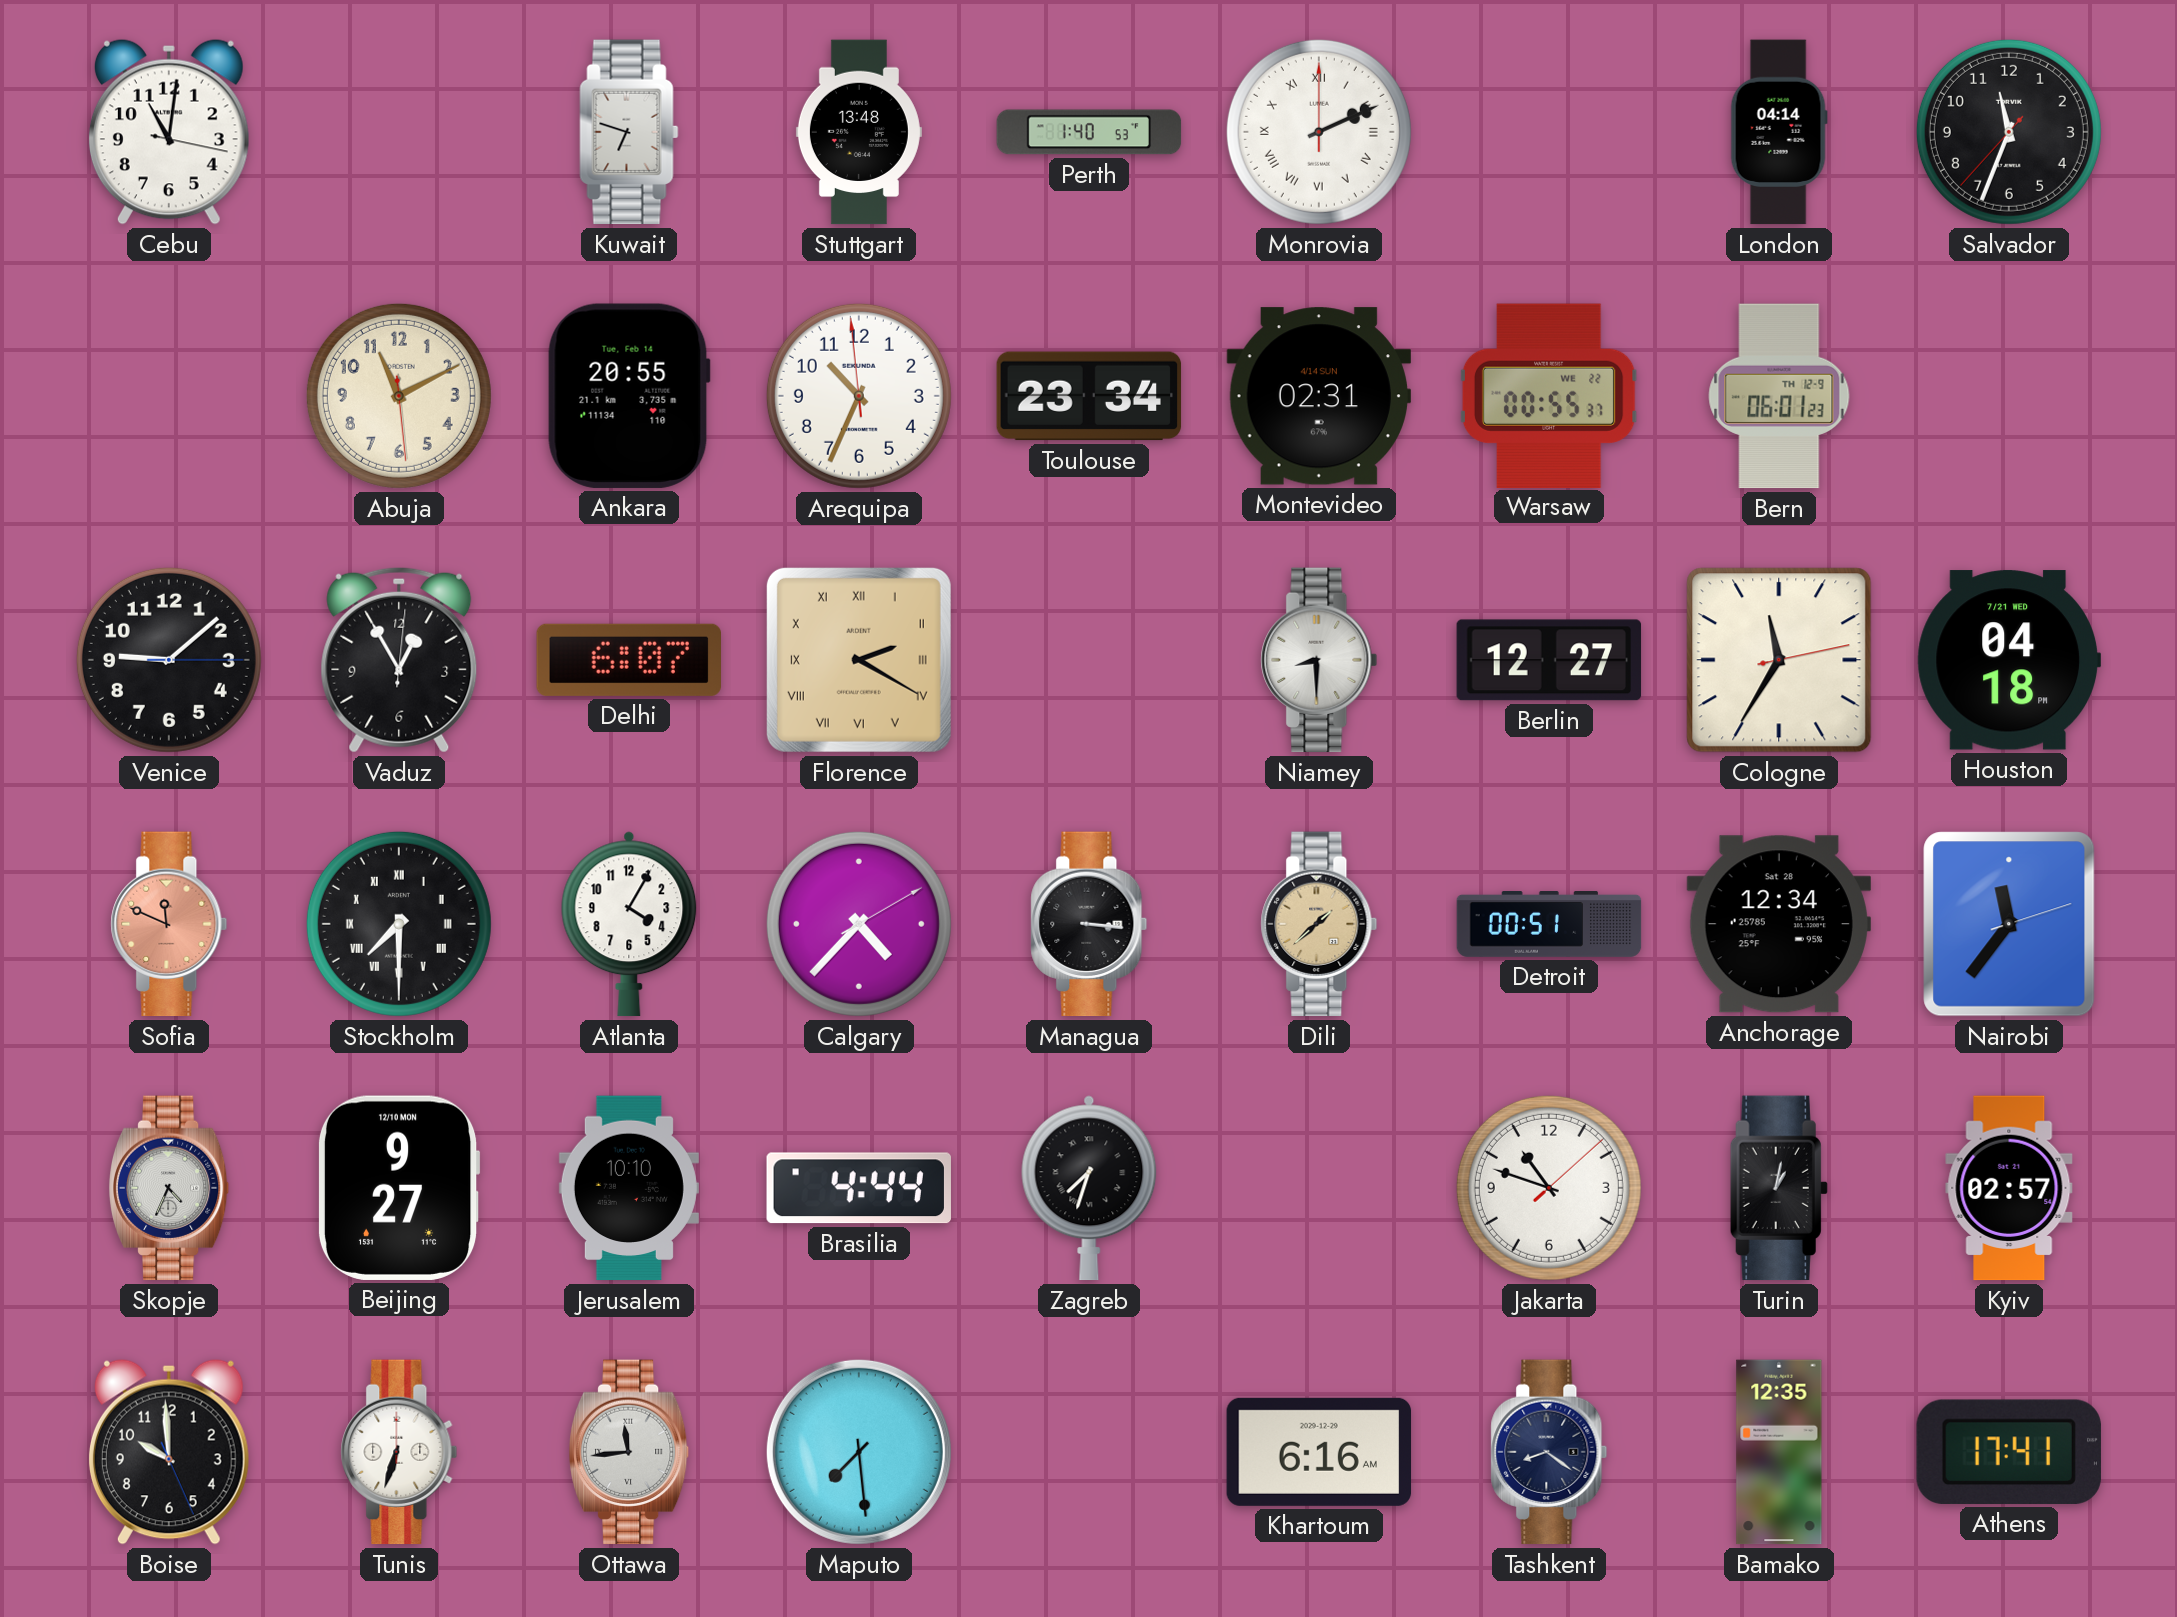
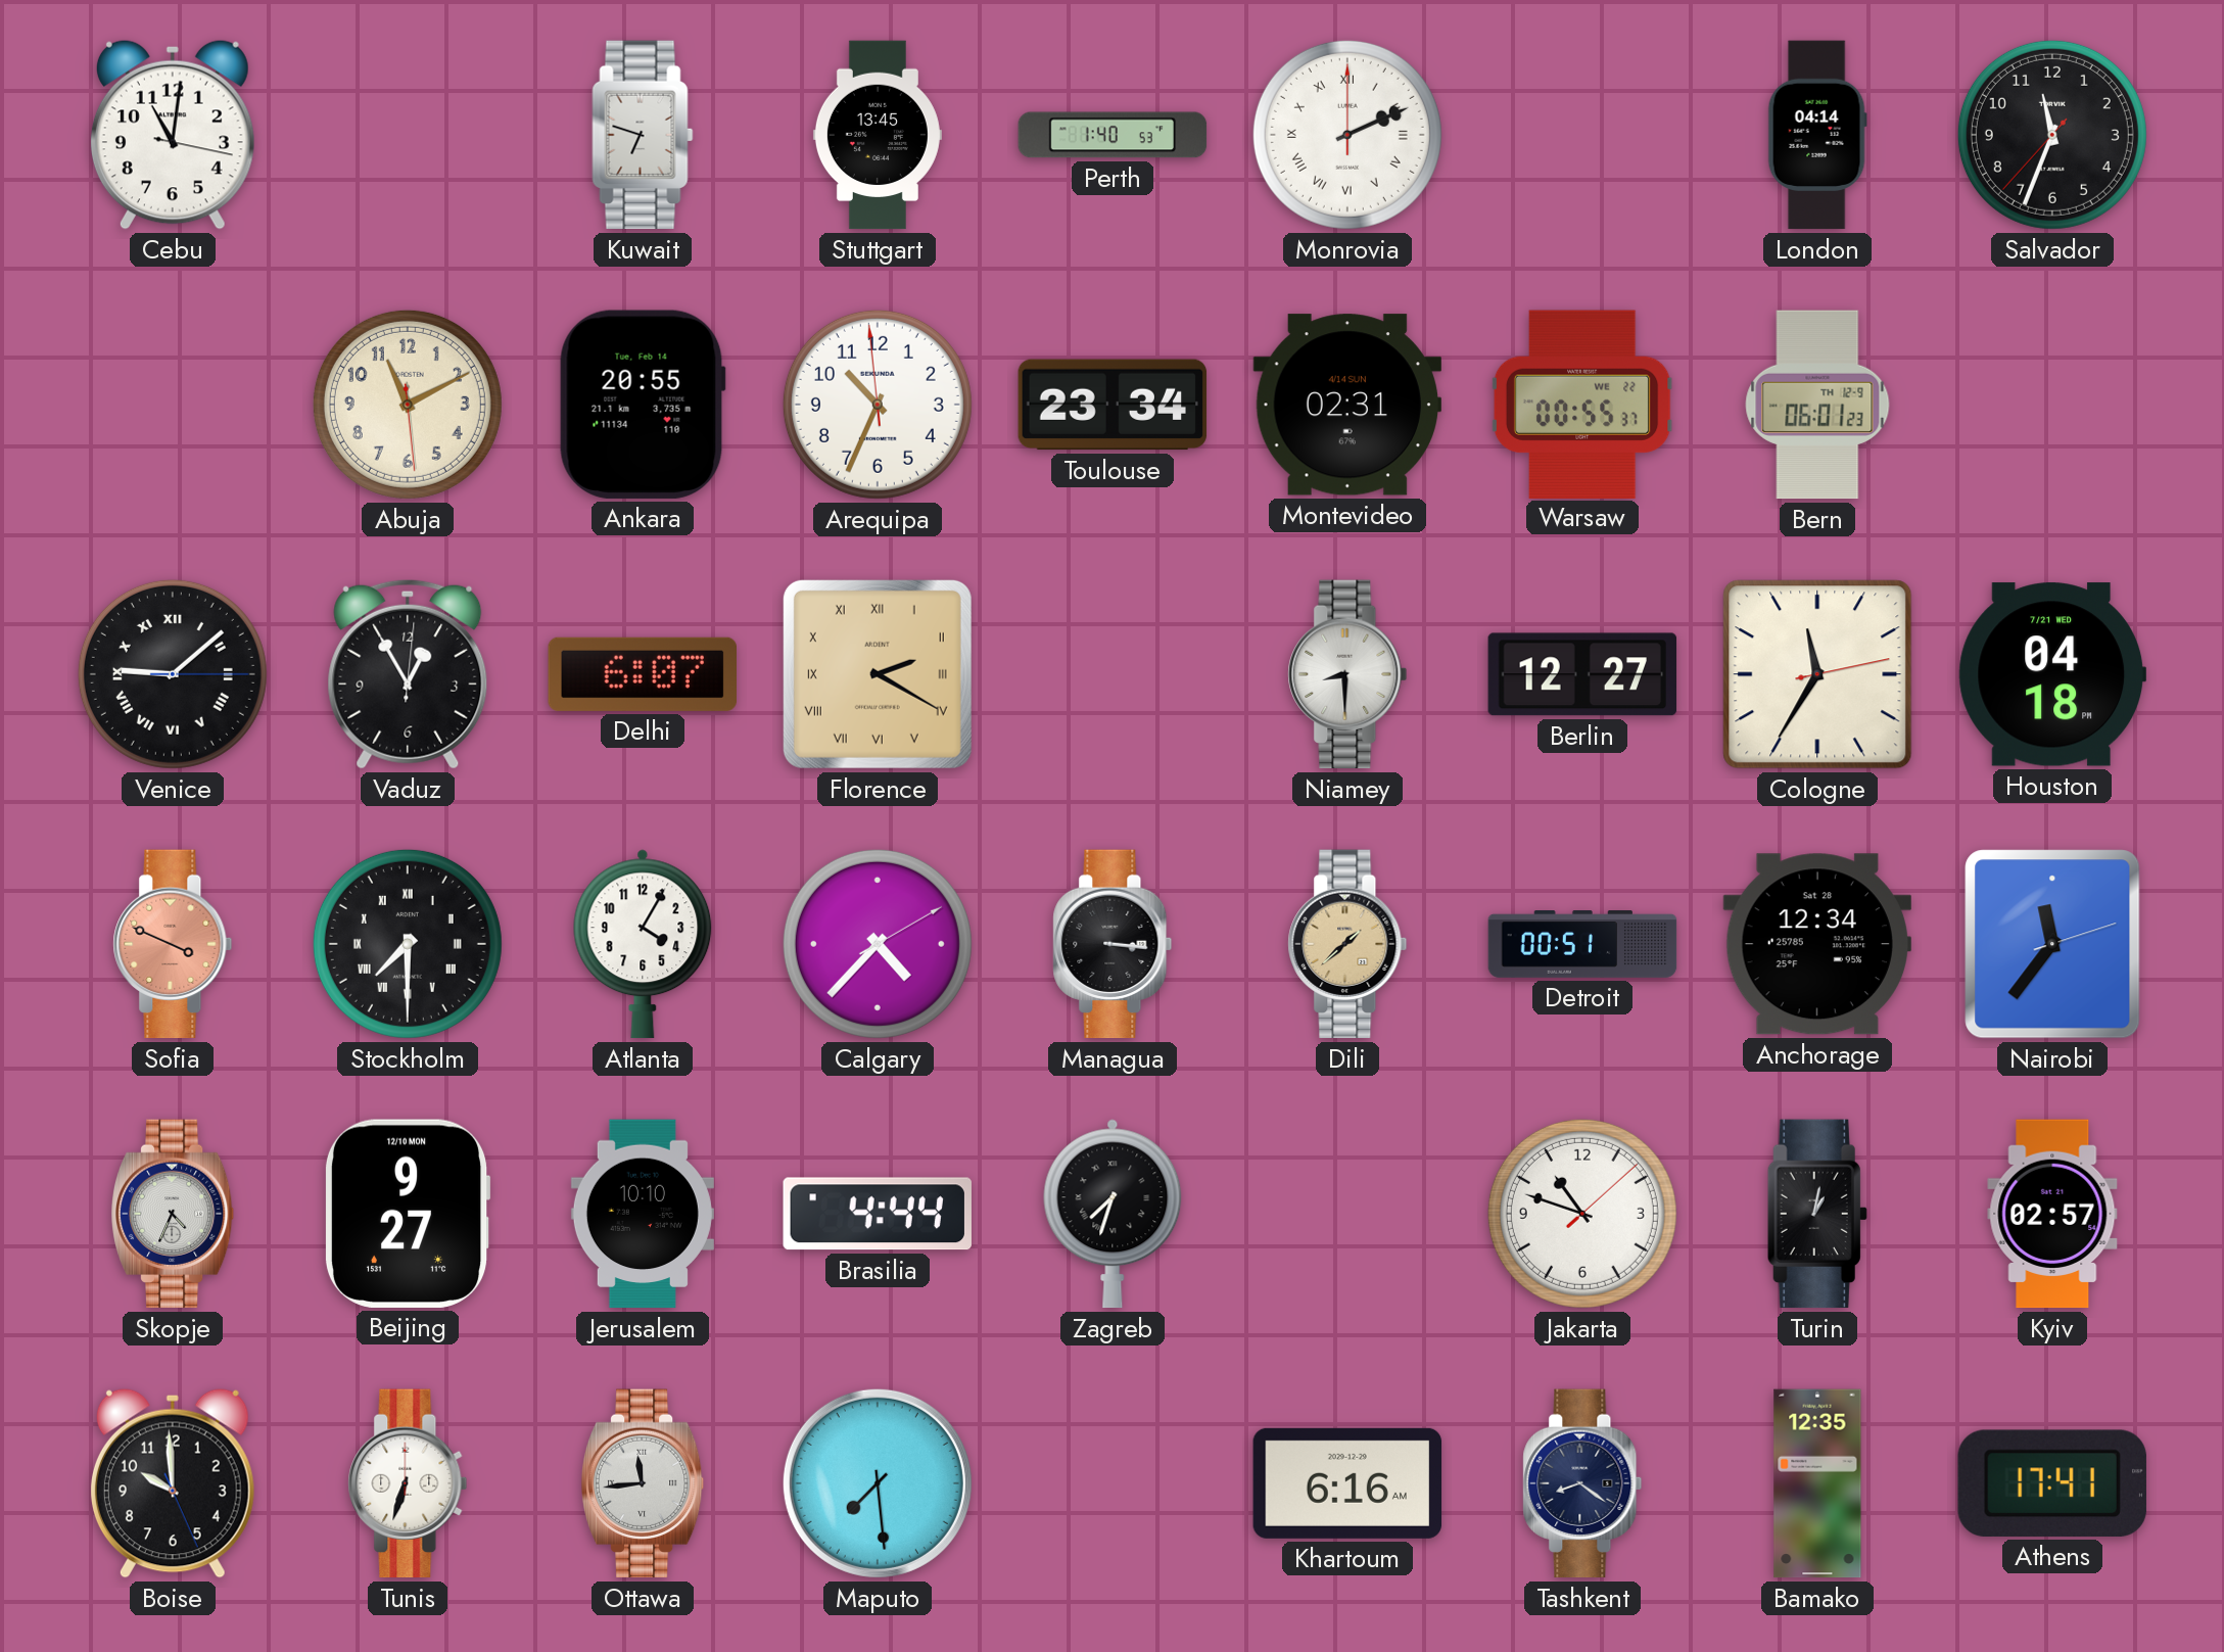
Stuttgart: 13:48 -> 13:45
Venice numerals: Arabic -> Roman
Sofia: 11:49 -> 3:49
